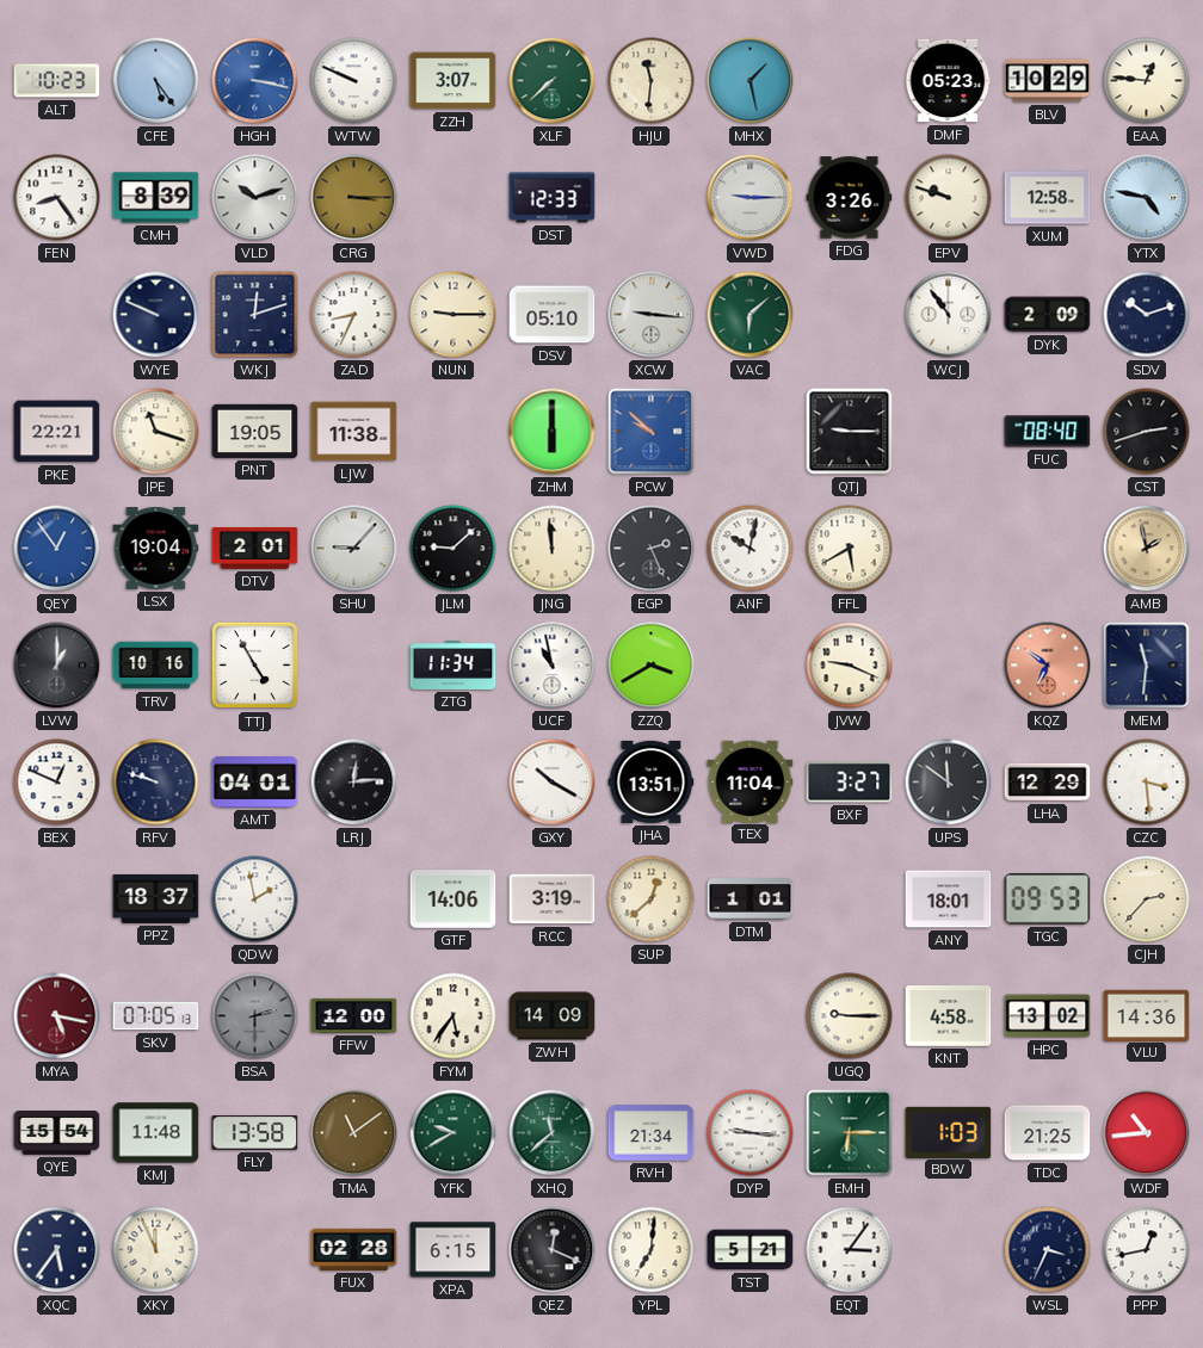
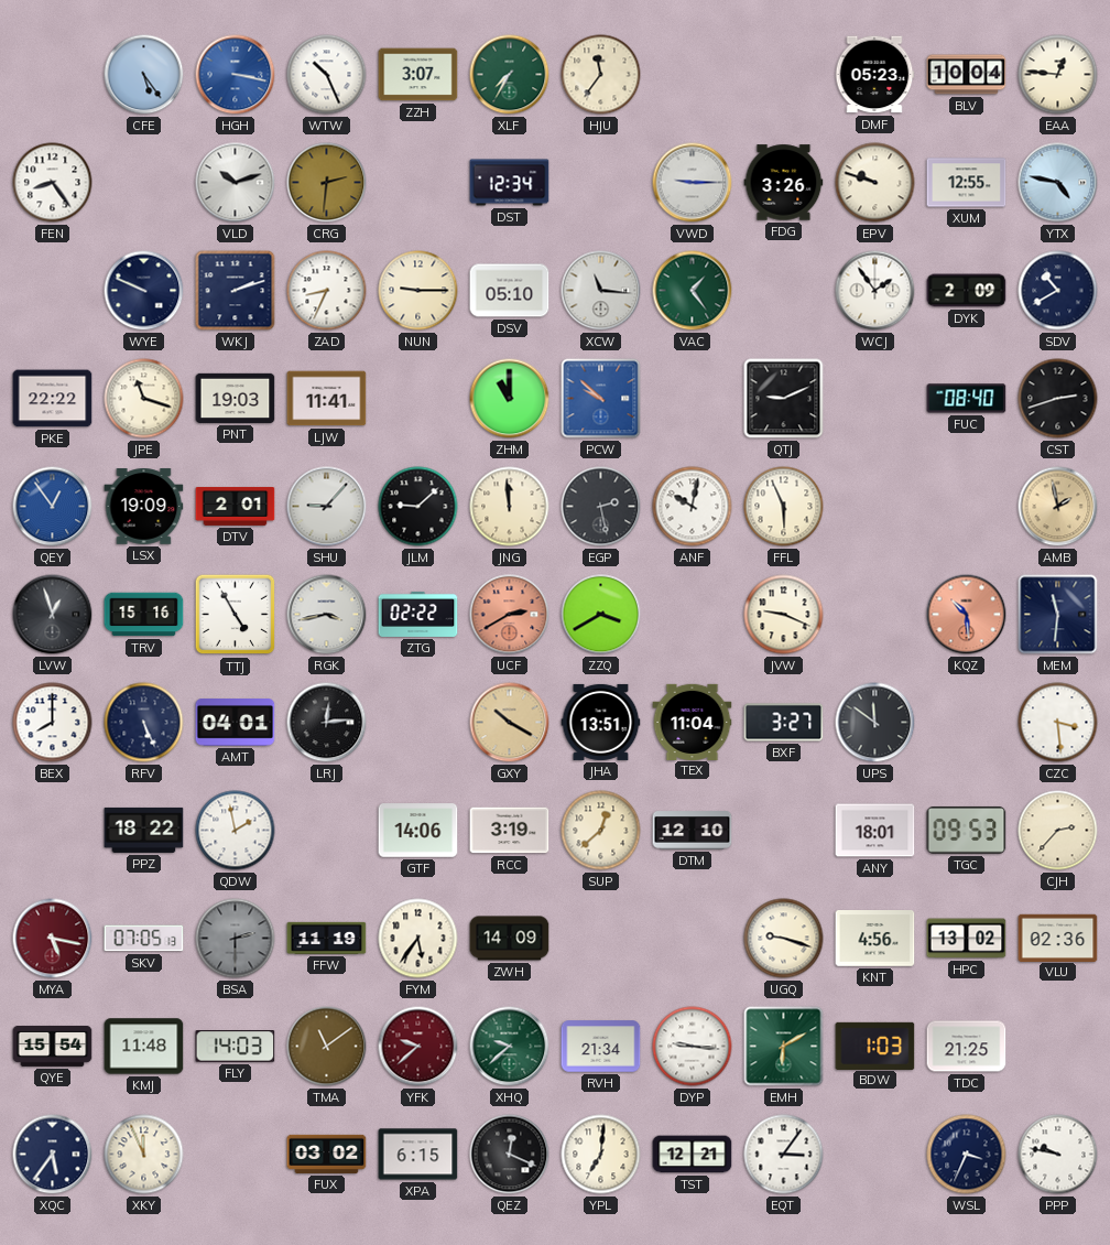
ALT: 10:23 -> none
WTW: 9:49 -> 10:26
XLF: 7:38 -> 7:35
HJU: 11:31 -> 11:36
MHX: 1:28 -> none
BLV: 10:29 -> 10:04
CMH: 8:39 -> none
CRG: 3:15 -> 2:31
DST: 12:33 -> 12:34
XUM: 12:58 -> 12:55
WKJ: 12:12 -> 2:12
XCW: 9:16 -> 11:16
VAC: 6:08 -> 1:24
WCJ: 10:54 -> 1:54
SDV: 10:12 -> 10:40
PKE: 22:21 -> 22:22
PNT: 19:05 -> 19:03
LJW: 11:38 -> 11:41
ZHM: 6:00 -> 11:00
QTJ: 9:15 -> 9:11
LSX: 19:04 -> 19:09
EGP: 2:26 -> 2:28
FFL: 5:40 -> 5:56
LVW: 1:00 -> 12:57
TRV: 10:16 -> 15:16
RGK: none -> 3:43
ZTG: 11:34 -> 02:22
UCF: 10:58 -> 2:40
UCF dial: white -> salmon
KQZ: 6:51 -> 10:29
BEX: 12:49 -> 8:00
RFV: 9:48 -> 5:26
GXY dial: white -> champagne
LHA: 12:29 -> none
PPZ: 18:37 -> 18:22
DTM: 1:01 -> 12:10
FFW: 12:00 -> 11:19
UGQ: 9:15 -> 9:18
KNT: 4:58 -> 4:56
VLU: 14:36 -> 02:36
FLY: 13:58 -> 14:03
YFK: 9:40 -> 9:38
YFK dial: green -> burgundy
XHQ: 11:38 -> 9:38
EMH: 6:15 -> 6:10
WDF: 10:44 -> none
FUX: 02:28 -> 03:02
TST: 5:21 -> 12:21
PPP: 12:43 -> 9:47
